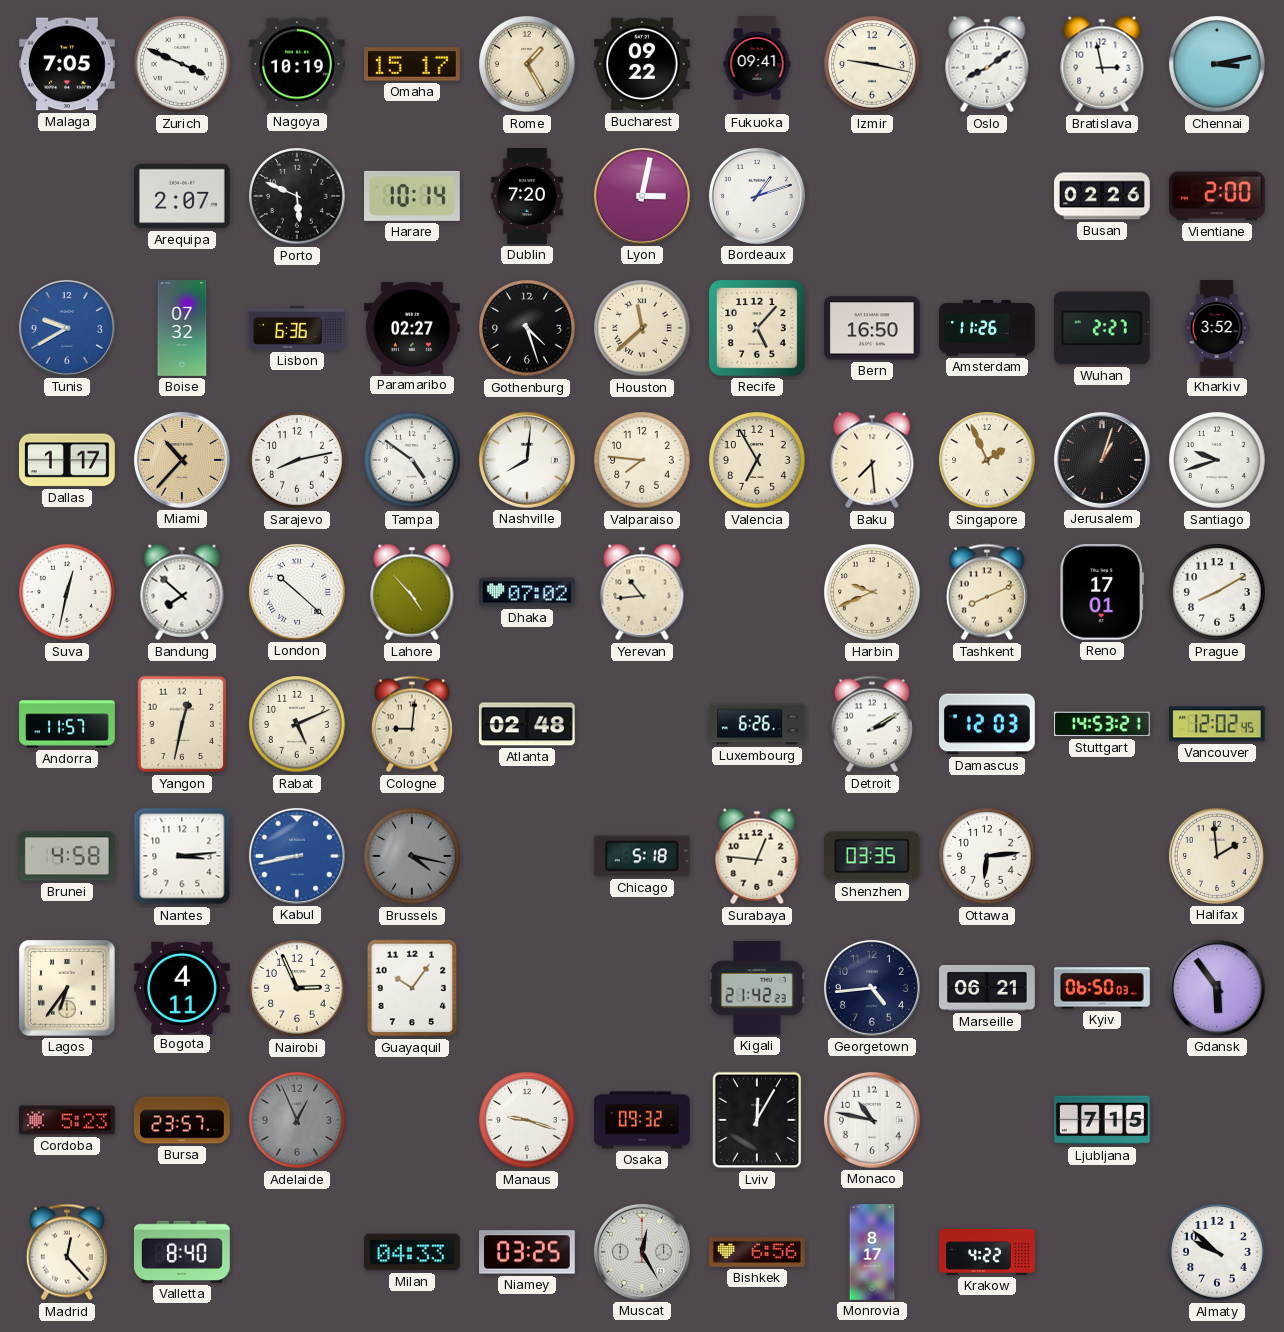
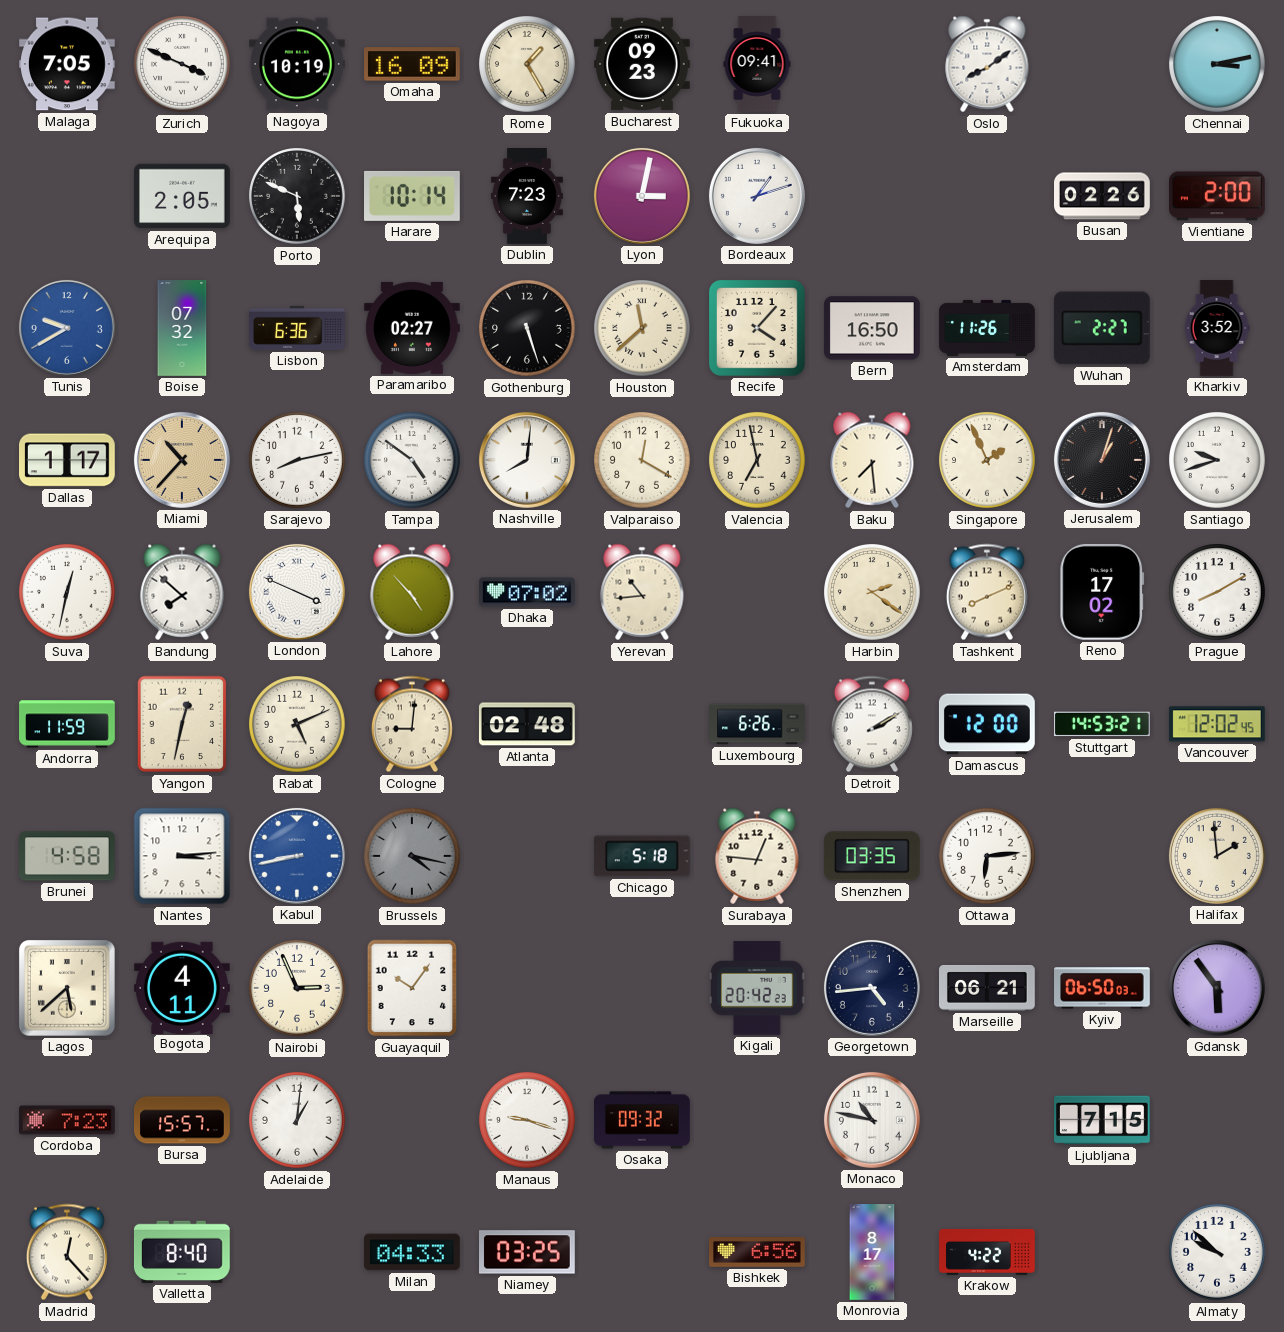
Omaha: 15:17 -> 16:09
Bucharest: 09:22 -> 09:23
Izmir: 9:17 -> none
Bratislava: 2:58 -> none
Arequipa: 2:07 -> 2:05
Dublin: 7:20 -> 7:23
Gothenburg: 4:27 -> 5:27
Recife: 5:07 -> 4:07
Valparaiso: 7:46 -> 12:20
Valencia: 6:55 -> 6:58
London: 10:22 -> 3:49
Harbin: 9:41 -> 2:21
Reno: 17:01 -> 17:02
Andorra: 11:57 -> 11:59
Damascus: 12:03 -> 12:00
Lagos: 6:36 -> 5:38
Kigali: 21:42 -> 20:42
Cordoba: 5:23 -> 7:23
Bursa: 23:57 -> 15:57
Adelaide: 12:56 -> 1:01
Adelaide dial: grey -> white
Lviv: 12:05 -> none
Muscat: 12:25 -> none
